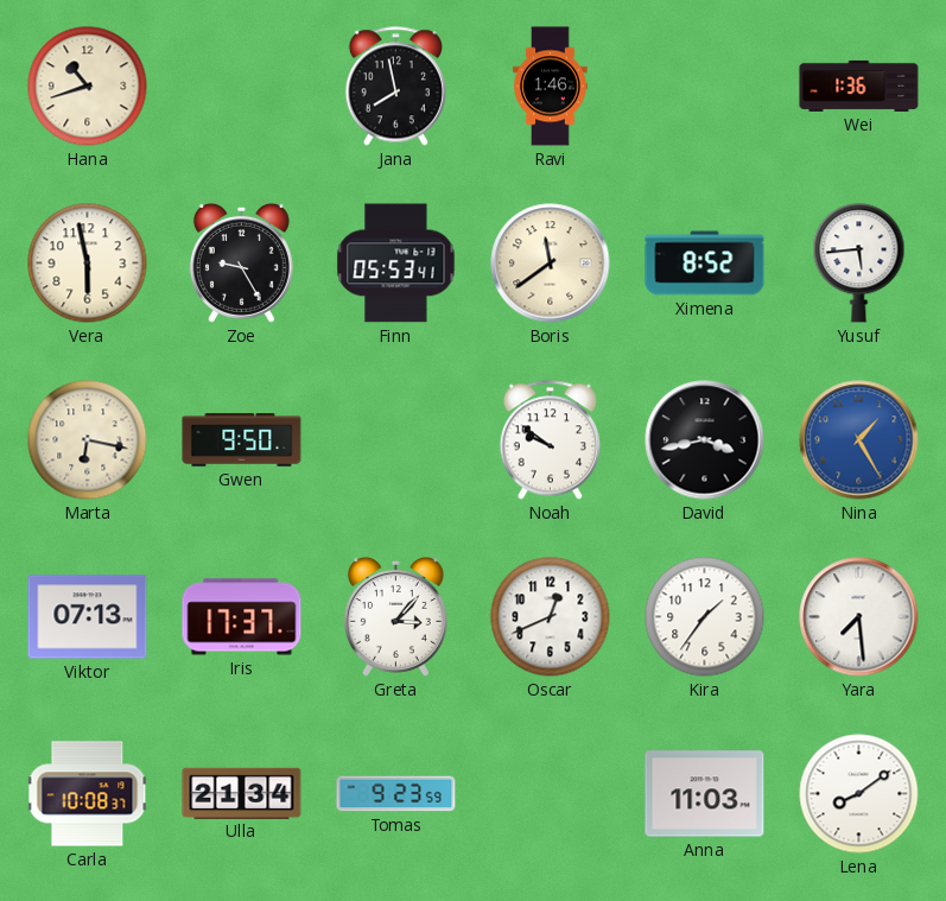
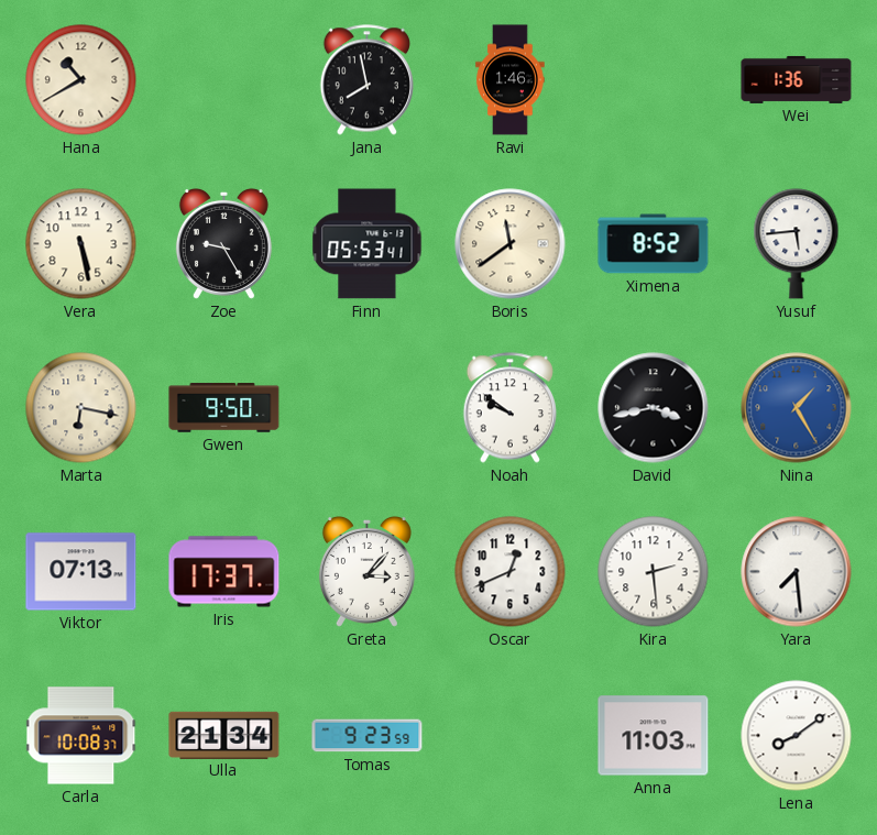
Hana: 10:42 -> 10:40
Vera: 5:58 -> 5:28
Kira: 1:36 -> 2:29
